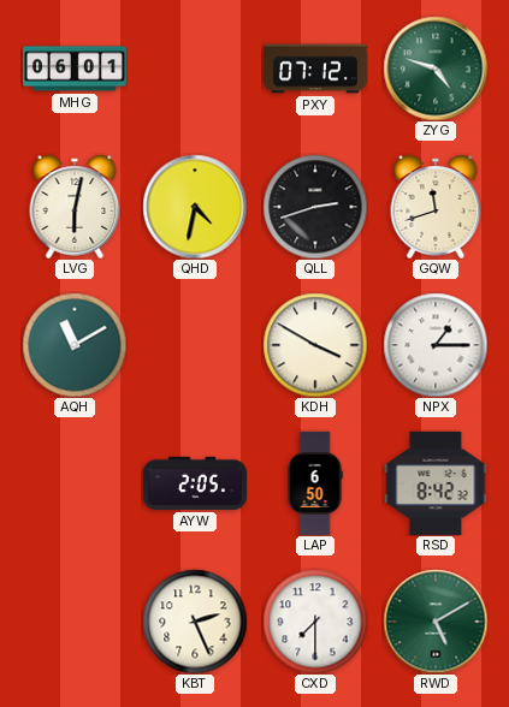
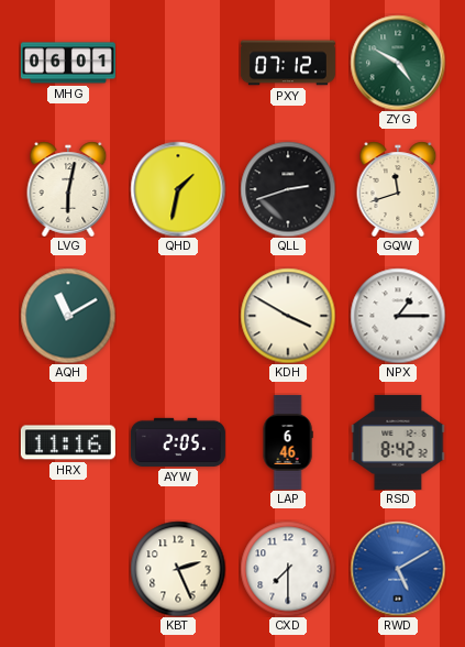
ZYG: 4:48 -> 4:50
QHD: 4:32 -> 1:32
HRX: none -> 11:16
LAP: 6:50 -> 6:46
RWD dial: green -> blue
